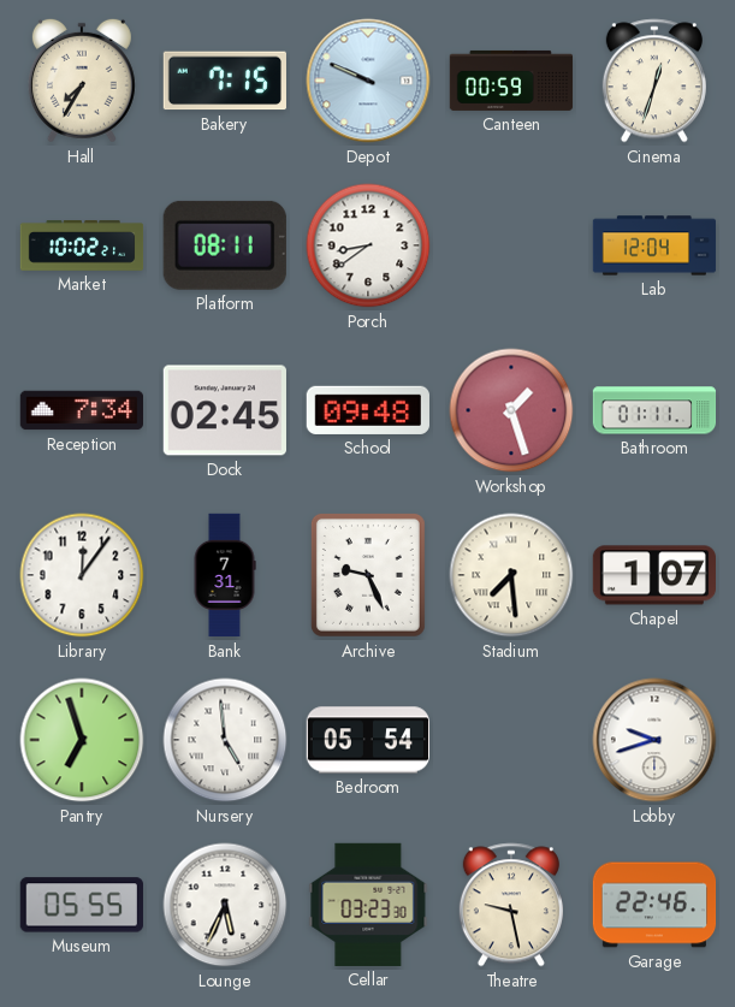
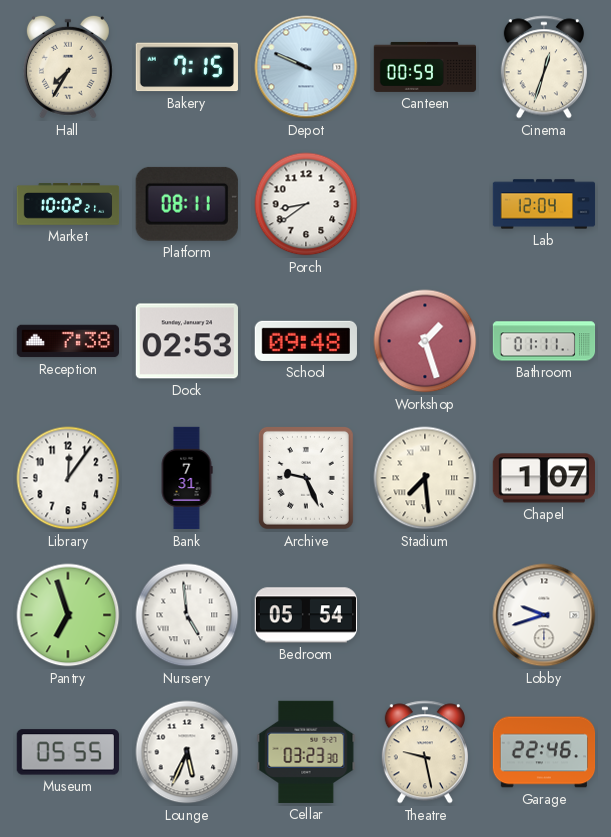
Reception: 7:34 -> 7:38
Dock: 02:45 -> 02:53
